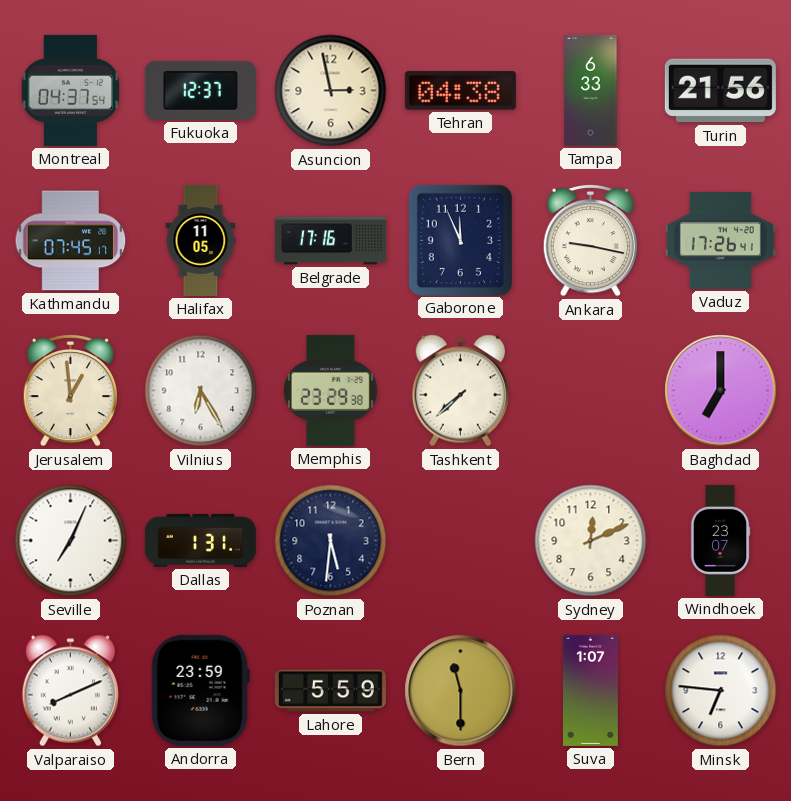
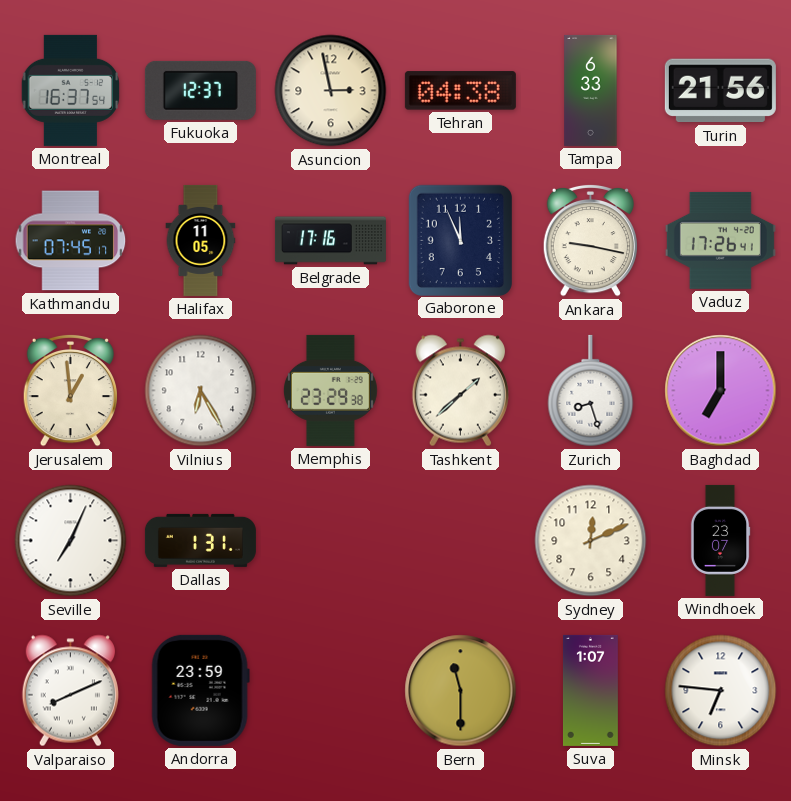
Montreal: 04:37 -> 16:37
Tashkent: 7:38 -> 1:38
Zurich: none -> 8:27
Poznan: 5:31 -> none
Lahore: 5:59 -> none
